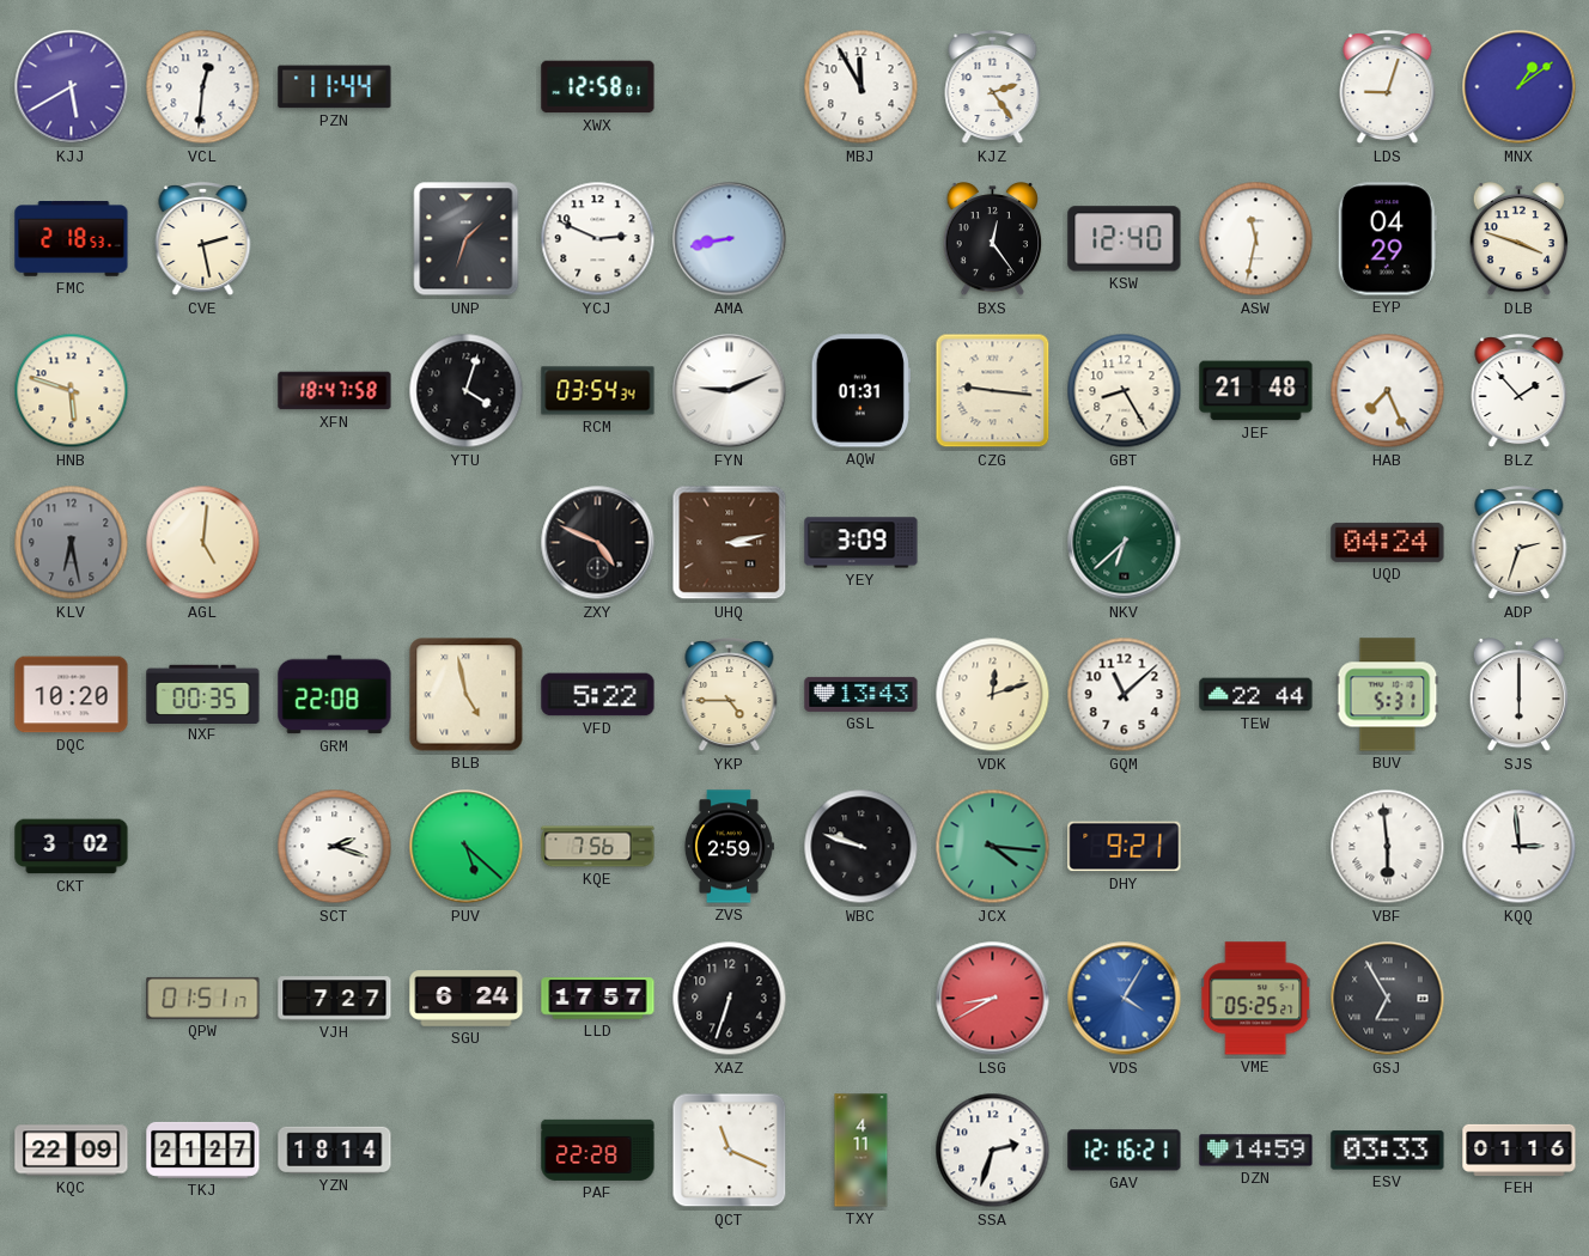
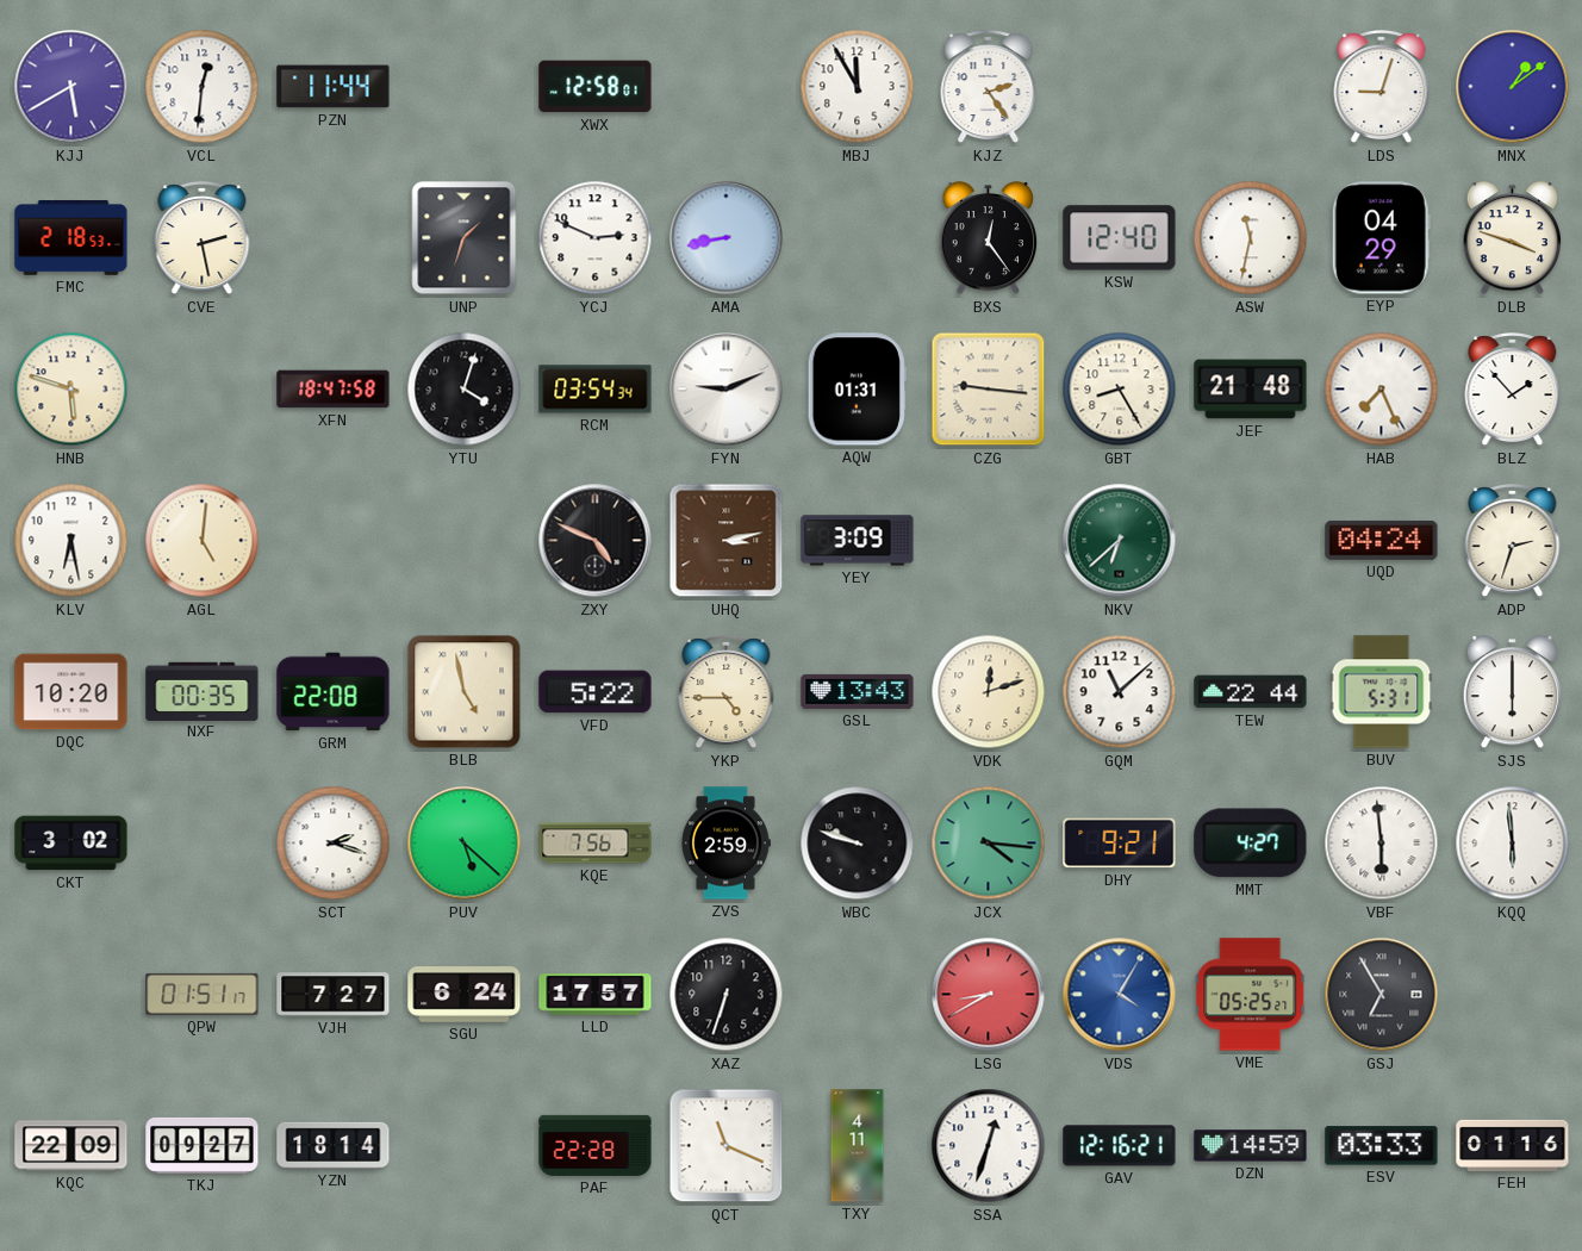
KLV dial: grey -> white
MMT: none -> 4:27
KQQ: 2:59 -> 5:59
TKJ: 21:27 -> 09:27
SSA: 2:33 -> 12:33
